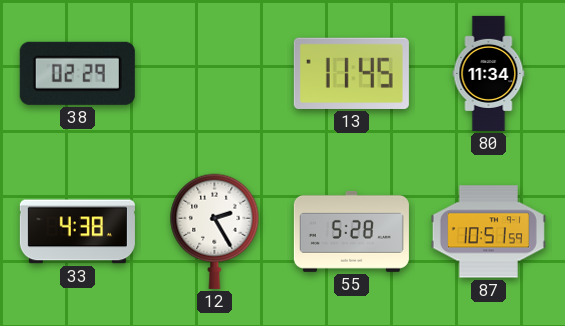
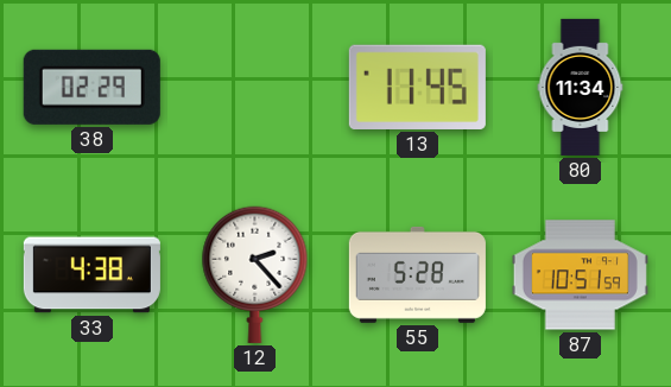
12: 2:25 -> 2:23
